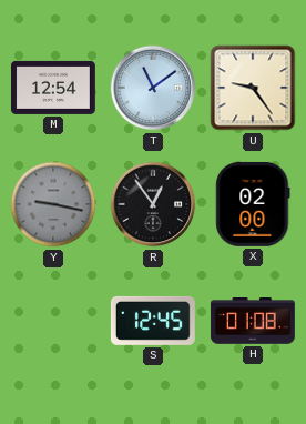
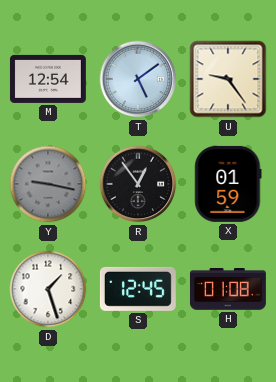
T: 11:09 -> 5:09
X: 02:00 -> 01:59
D: none -> 1:27
